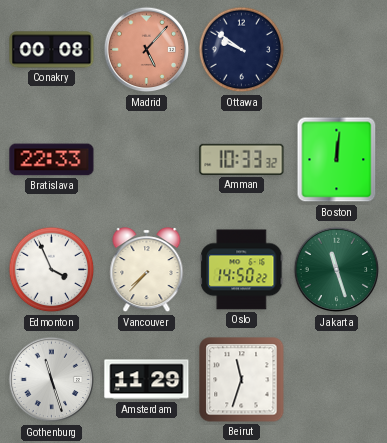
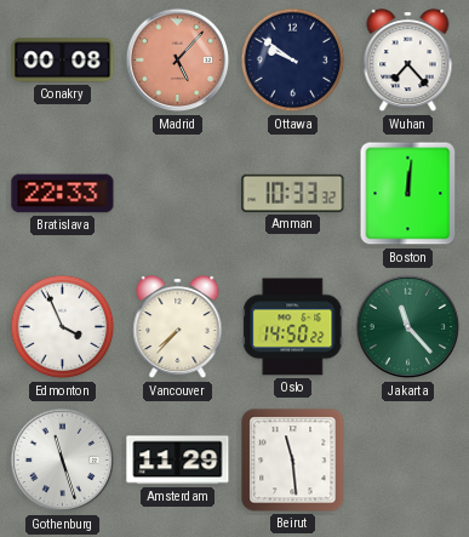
Wuhan: none -> 7:23
Jakarta: 11:27 -> 11:23
Beirut: 11:33 -> 11:29
